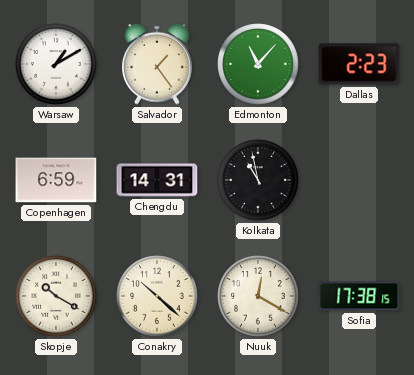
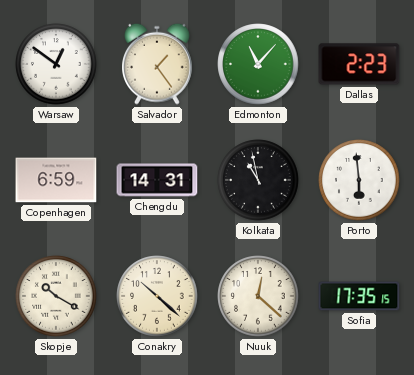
Warsaw: 1:10 -> 12:51
Porto: none -> 5:59
Nuuk: 12:20 -> 12:22
Sofia: 17:38 -> 17:35
